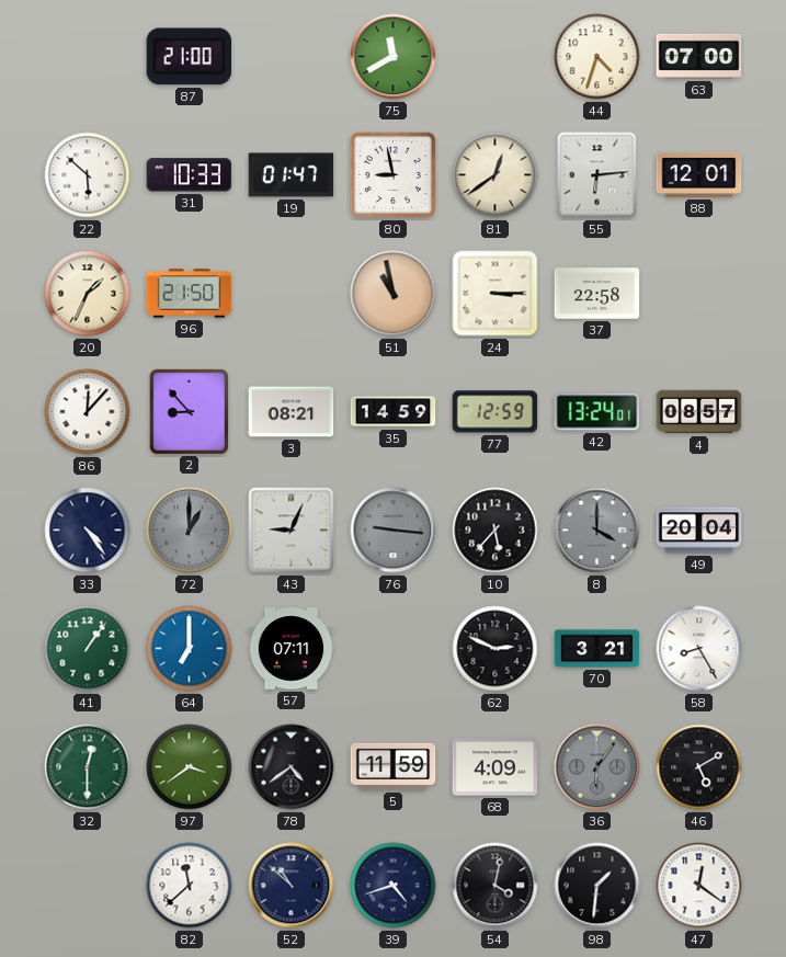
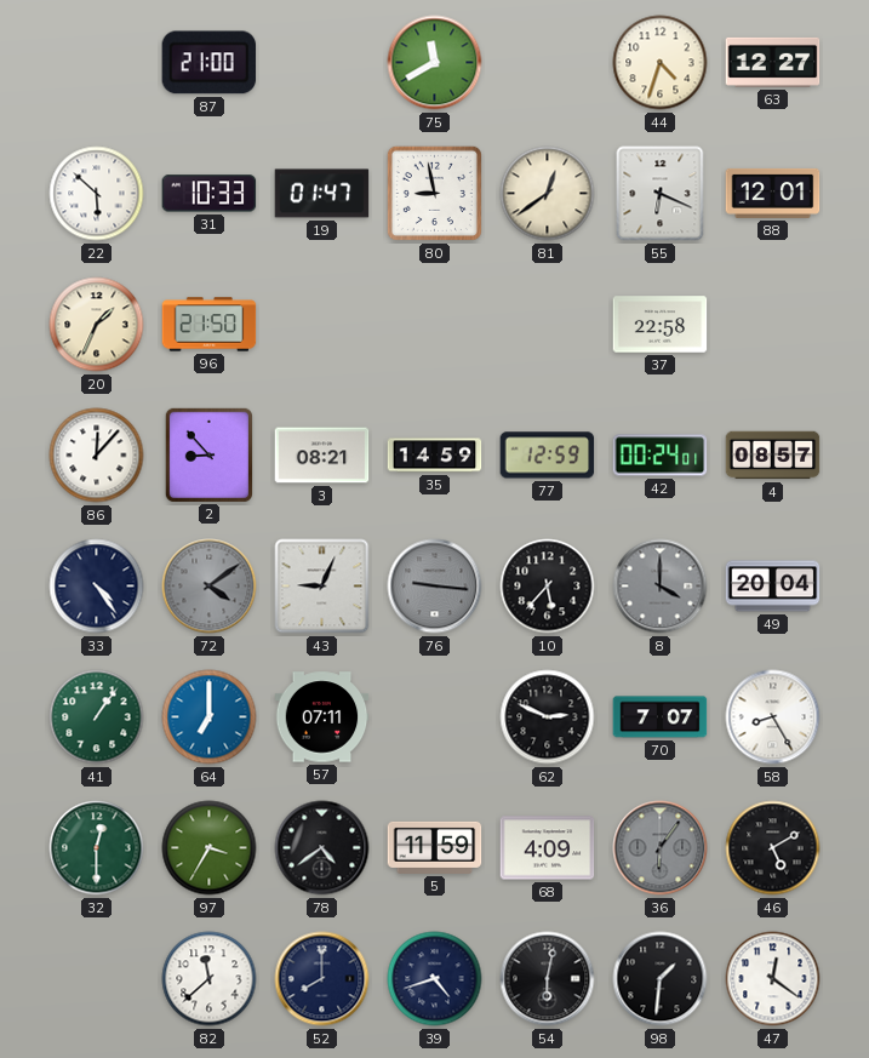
63: 07:00 -> 12:27
55: 6:14 -> 6:19
51: 10:58 -> none
24: 3:15 -> none
42: 13:24 -> 00:24
72: 1:00 -> 4:09
70: 3:21 -> 7:07
97: 3:39 -> 3:35
52: 10:52 -> 8:00
54: 4:02 -> 6:02
